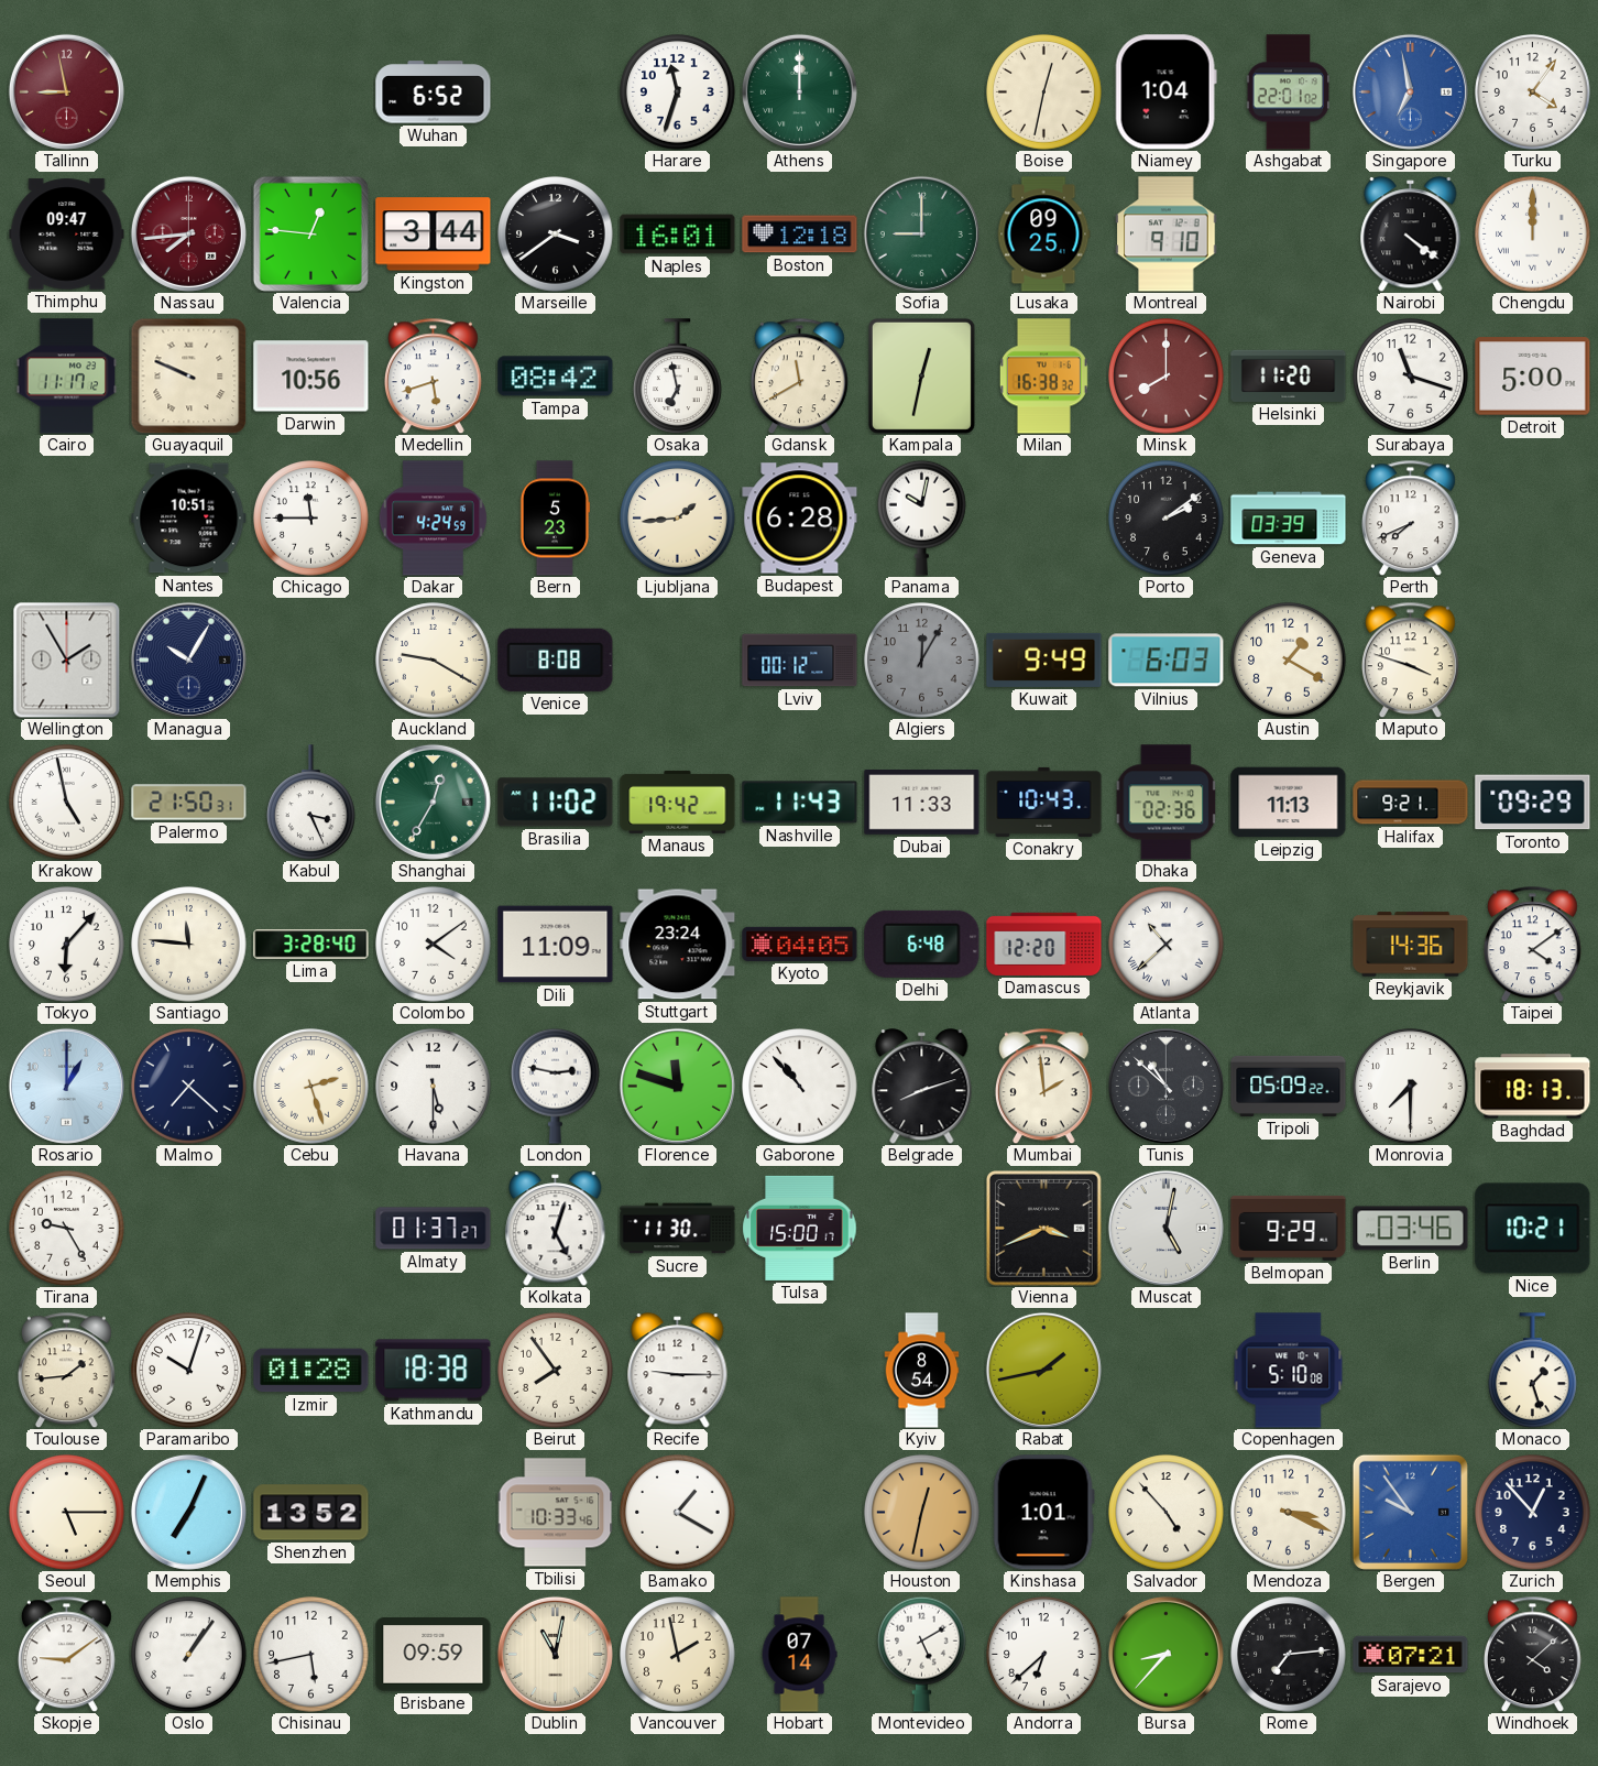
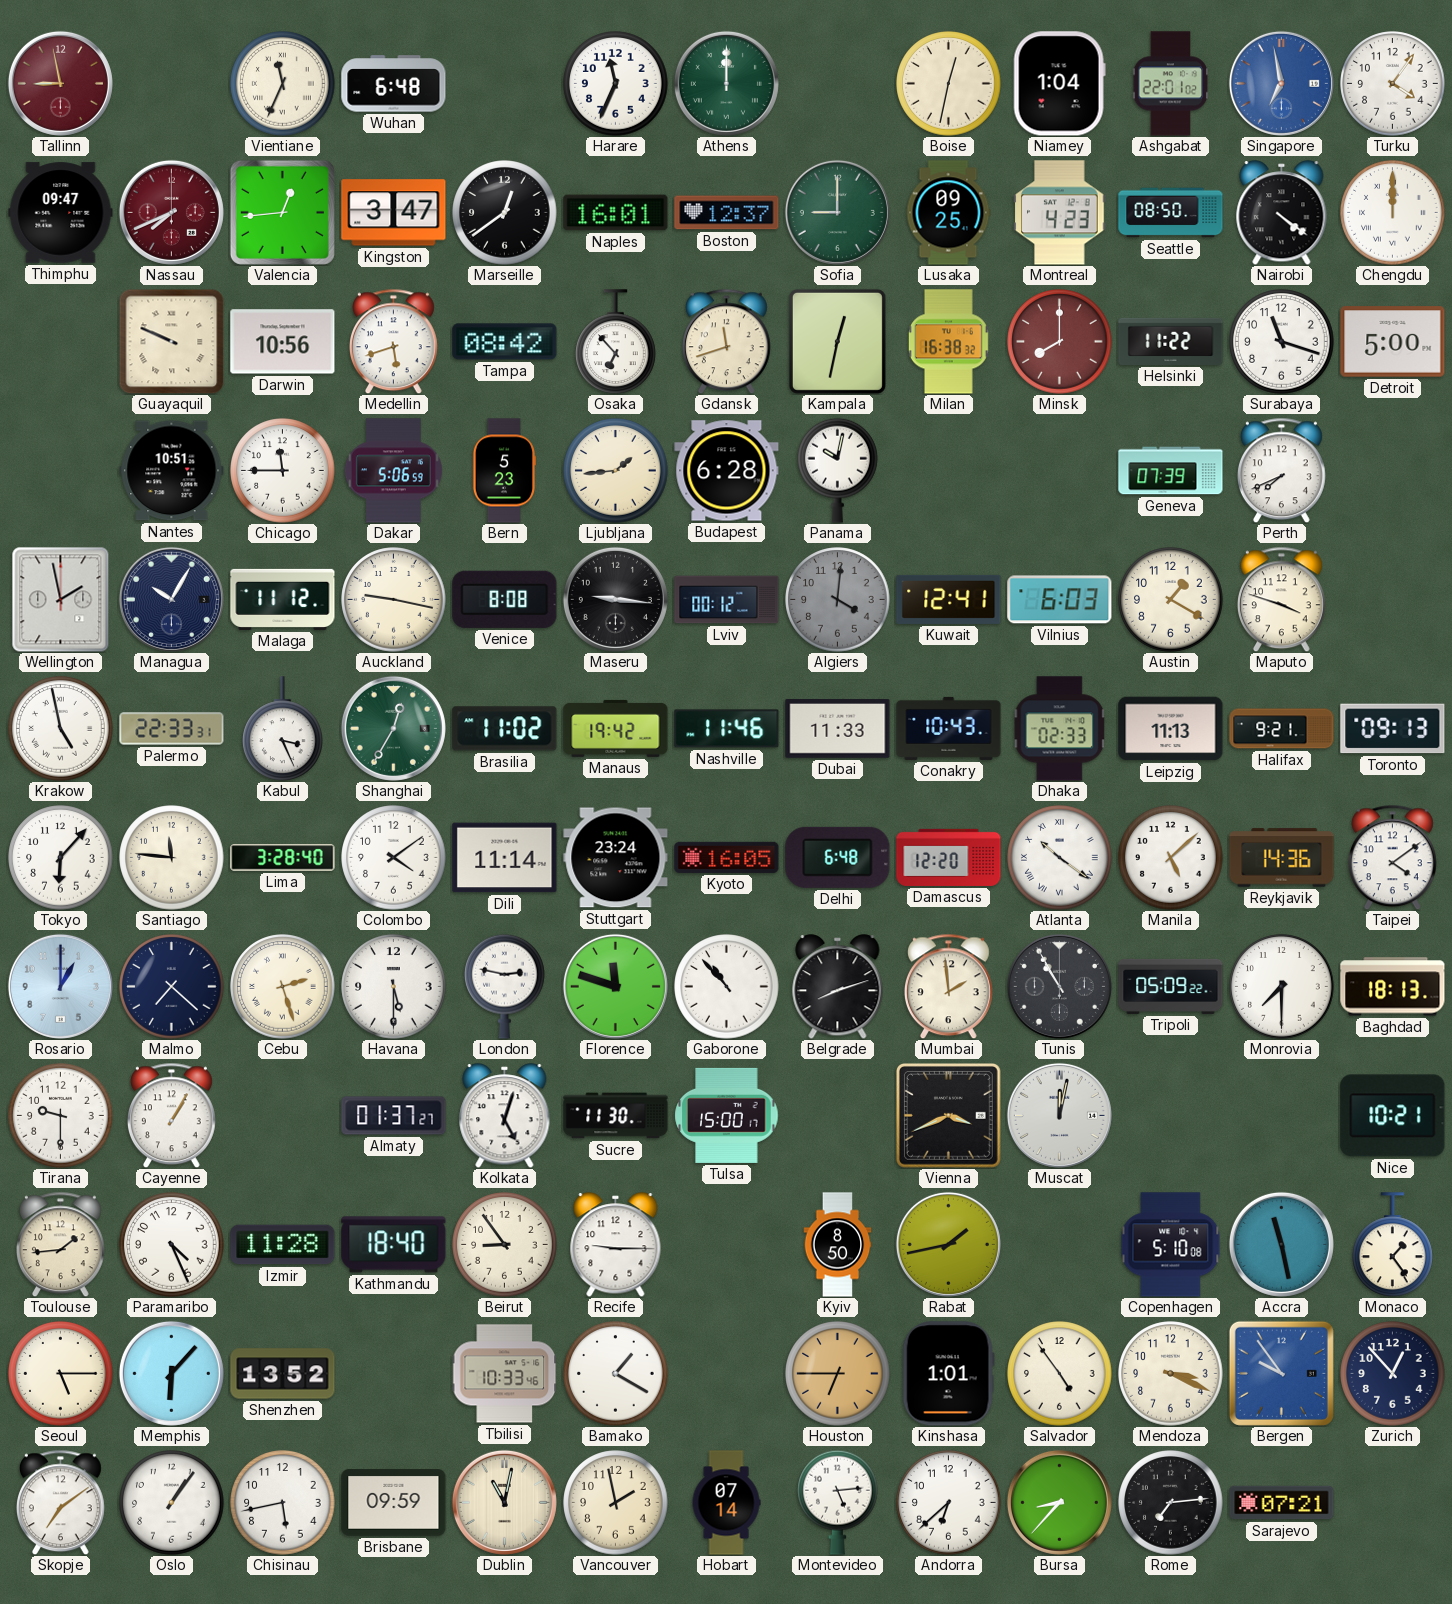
Vientiane: none -> 11:34
Wuhan: 6:52 -> 6:48
Harare: 11:33 -> 11:34
Nassau: 7:44 -> 7:41
Valencia: 12:46 -> 12:44
Kingston: 3:44 -> 3:47
Marseille: 3:39 -> 12:39
Boston: 12:18 -> 12:37
Montreal: 9:10 -> 4:23
Seattle: none -> 08:50
Cairo: 11:17 -> none
Osaka: 6:58 -> 6:53
Gdansk: 11:40 -> 11:42
Helsinki: 11:20 -> 11:22
Dakar: 4:24 -> 5:06
Porto: 2:09 -> none
Geneva: 03:39 -> 07:39
Wellington: 1:55 -> 1:58
Malaga: none -> 11:12
Auckland: 9:20 -> 9:17
Maseru: none -> 9:16
Algiers: 12:05 -> 4:01
Kuwait: 9:49 -> 12:41
Palermo: 21:50 -> 22:33
Nashville: 11:43 -> 11:46
Dhaka: 02:36 -> 02:33
Toronto: 09:29 -> 09:13
Dili: 11:09 -> 11:14
Kyoto: 04:05 -> 16:05
Atlanta: 10:38 -> 10:21
Manila: none -> 5:08
Tunis: 10:52 -> 10:55
Tirana: 9:25 -> 9:30
Cayenne: none -> 1:05
Muscat: 5:02 -> 12:02
Belmopan: 9:29 -> none
Berlin: 03:46 -> none
Paramaribo: 10:03 -> 4:26
Izmir: 01:28 -> 11:28
Kathmandu: 18:38 -> 18:40
Beirut: 7:54 -> 8:54
Kyiv: 8:54 -> 8:50
Accra: none -> 11:28
Monaco: 1:27 -> 1:24
Memphis: 7:04 -> 6:07
Houston: 12:32 -> 6:45
Salvador: 4:53 -> 4:54
Skopje: 9:09 -> 7:09
Montevideo: 5:10 -> 5:14
Windhoek: 4:08 -> none
